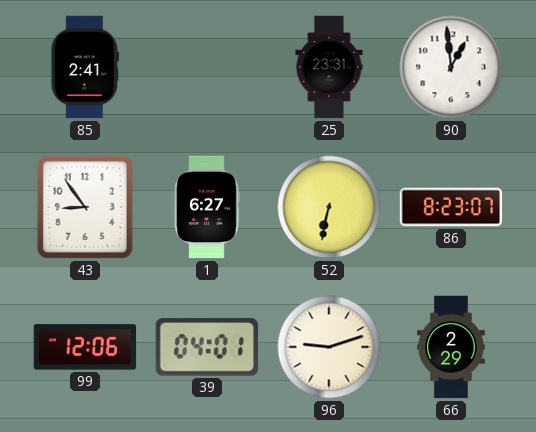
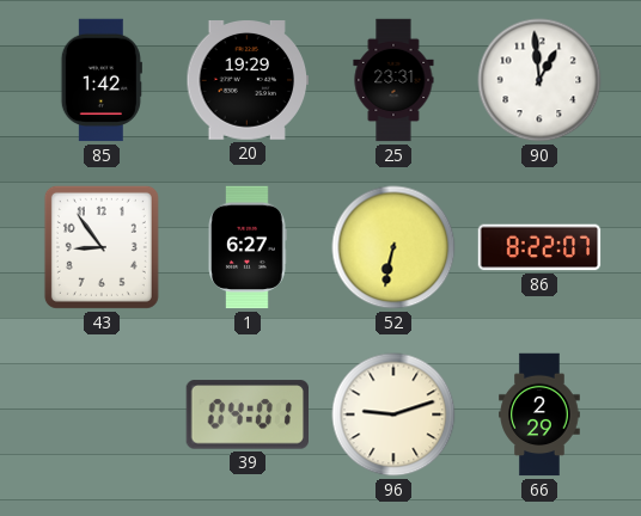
85: 2:41 -> 1:42
20: none -> 19:29
86: 8:23 -> 8:22
99: 12:06 -> none
